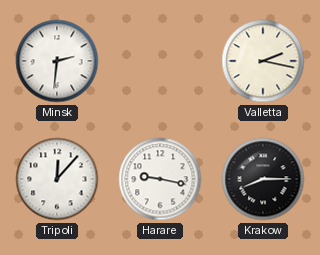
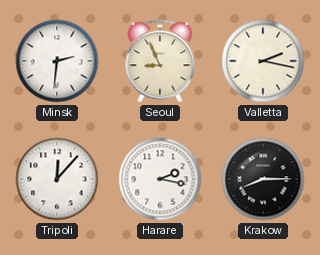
Seoul: none -> 8:56
Harare: 9:17 -> 2:17
